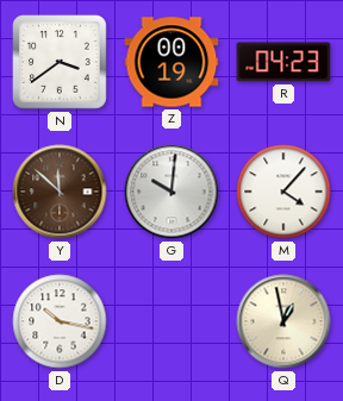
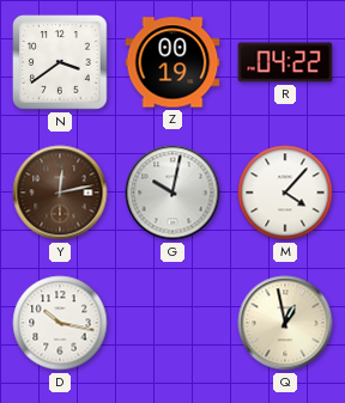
R: 04:23 -> 04:22
Y: 11:52 -> 12:13
G: 10:01 -> 10:02
